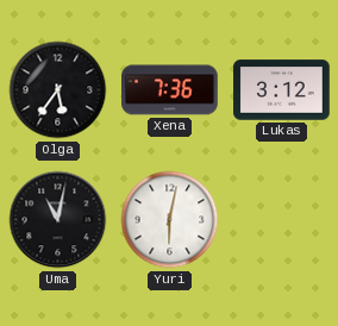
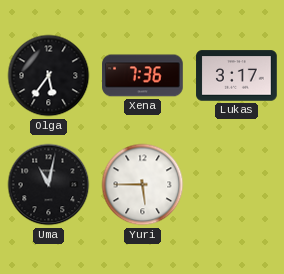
Lukas: 3:12 -> 3:17
Yuri: 6:02 -> 5:45
